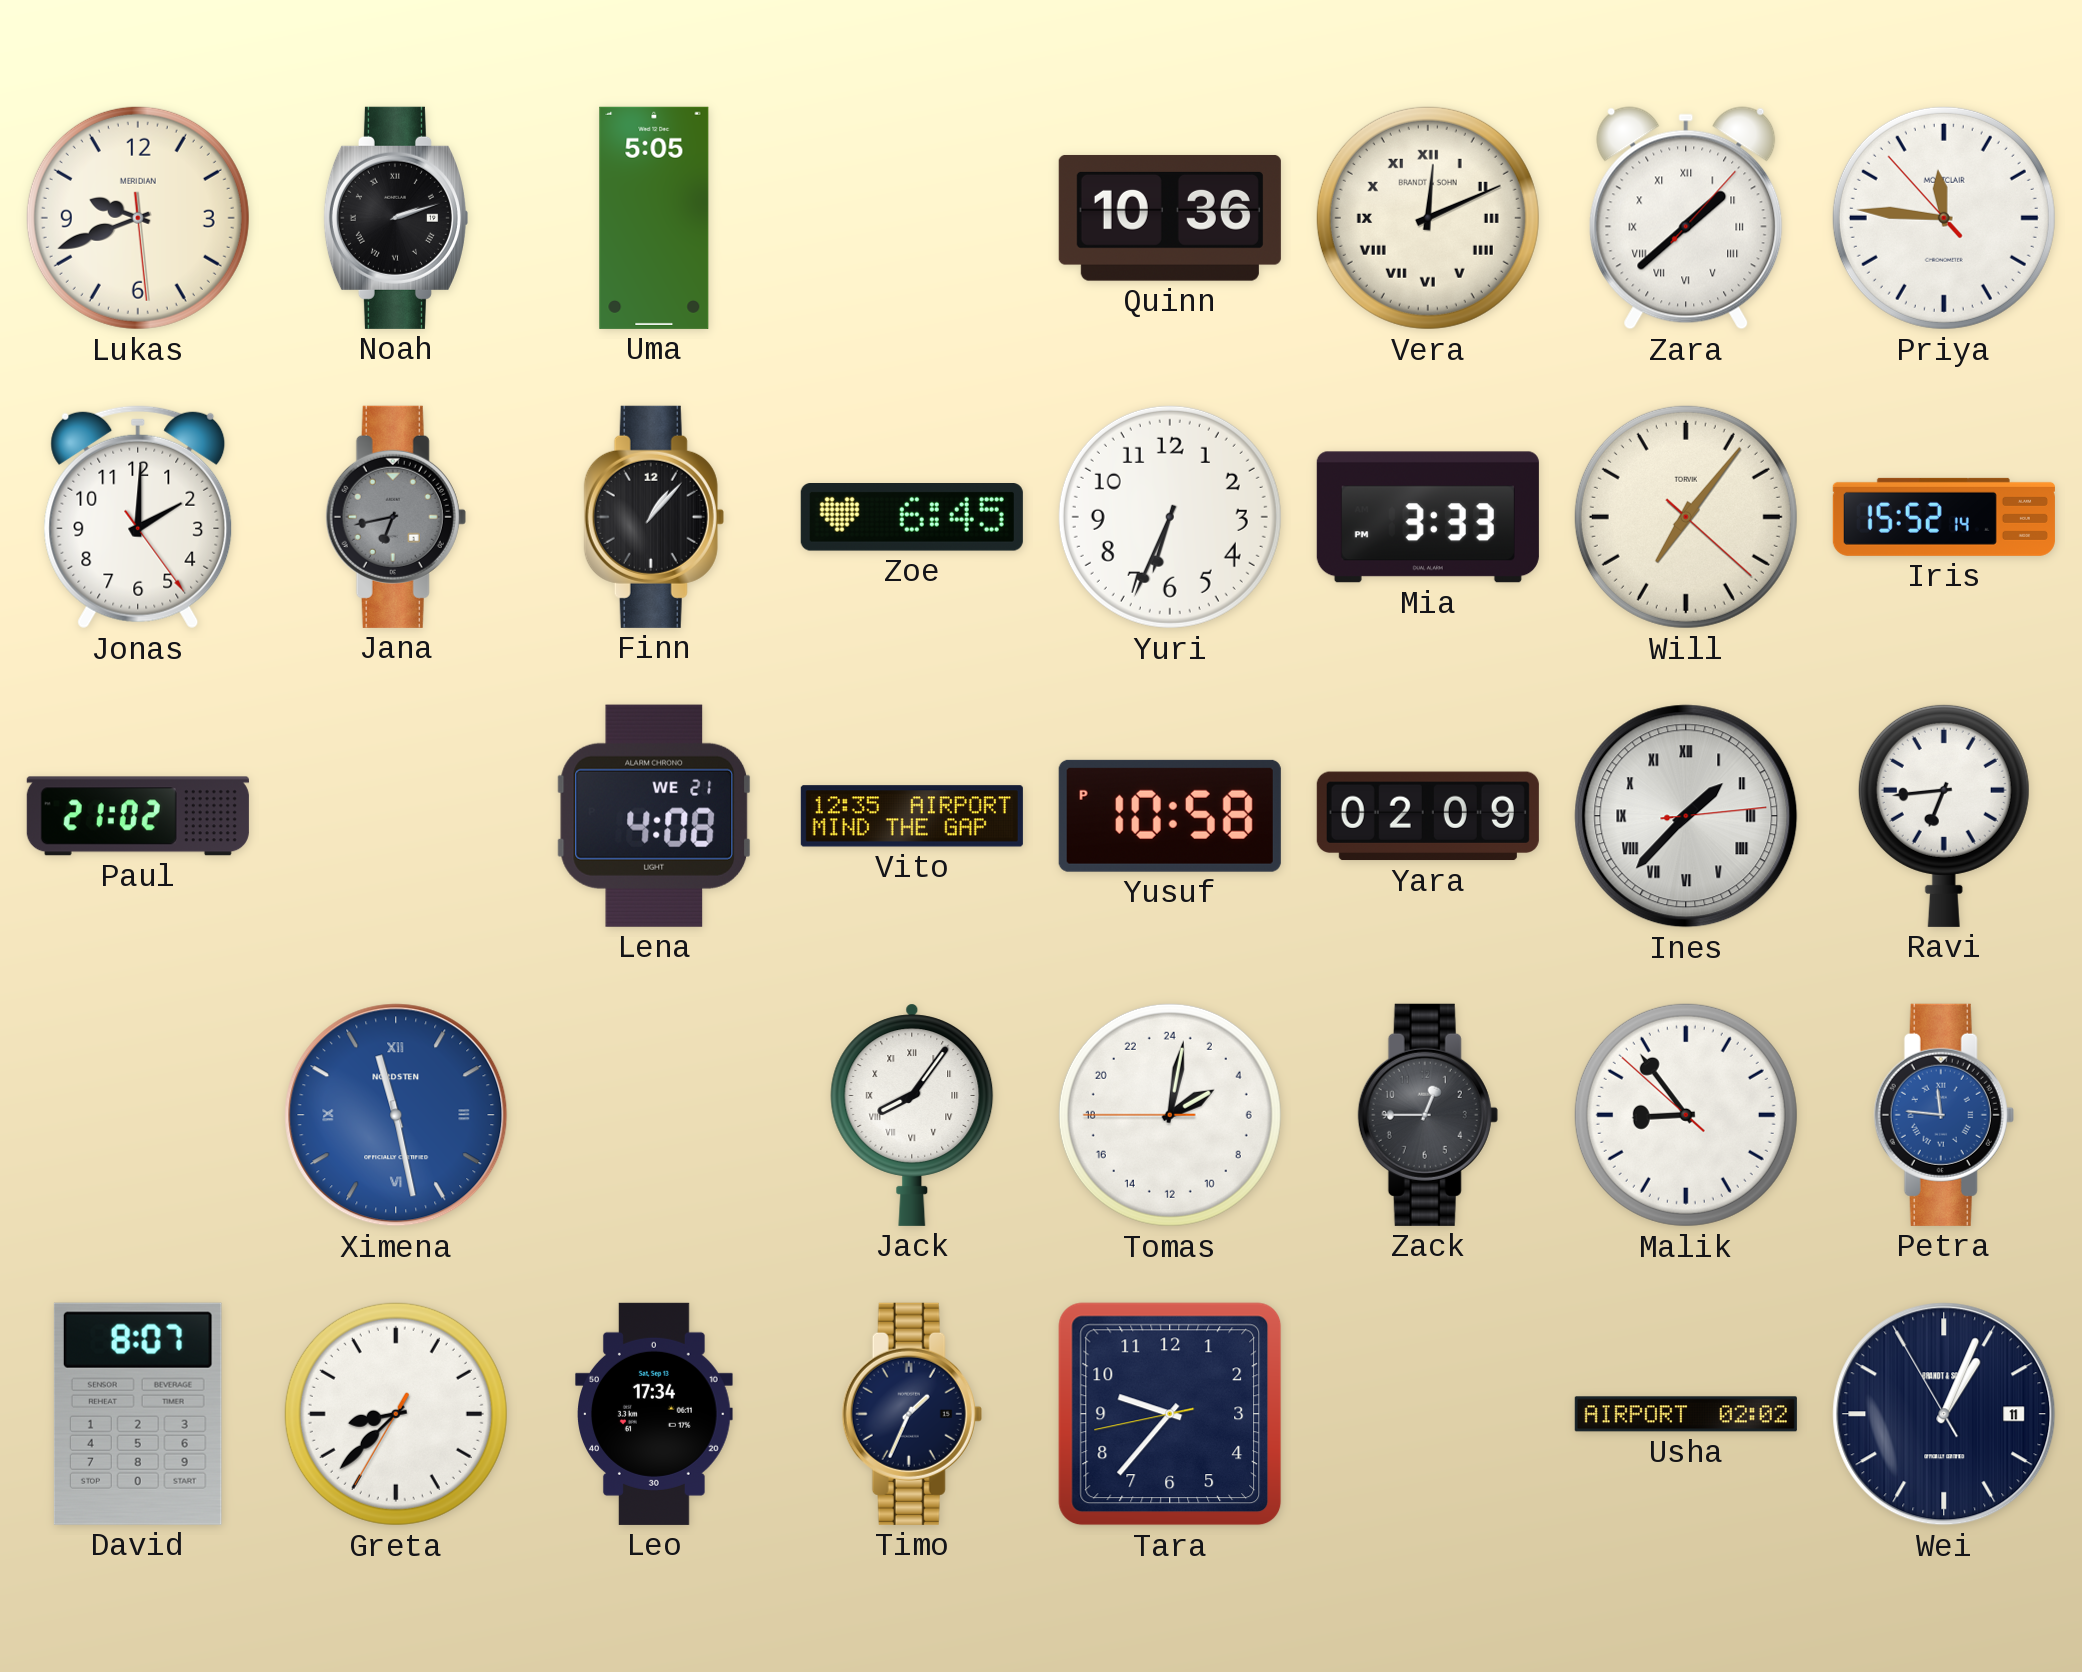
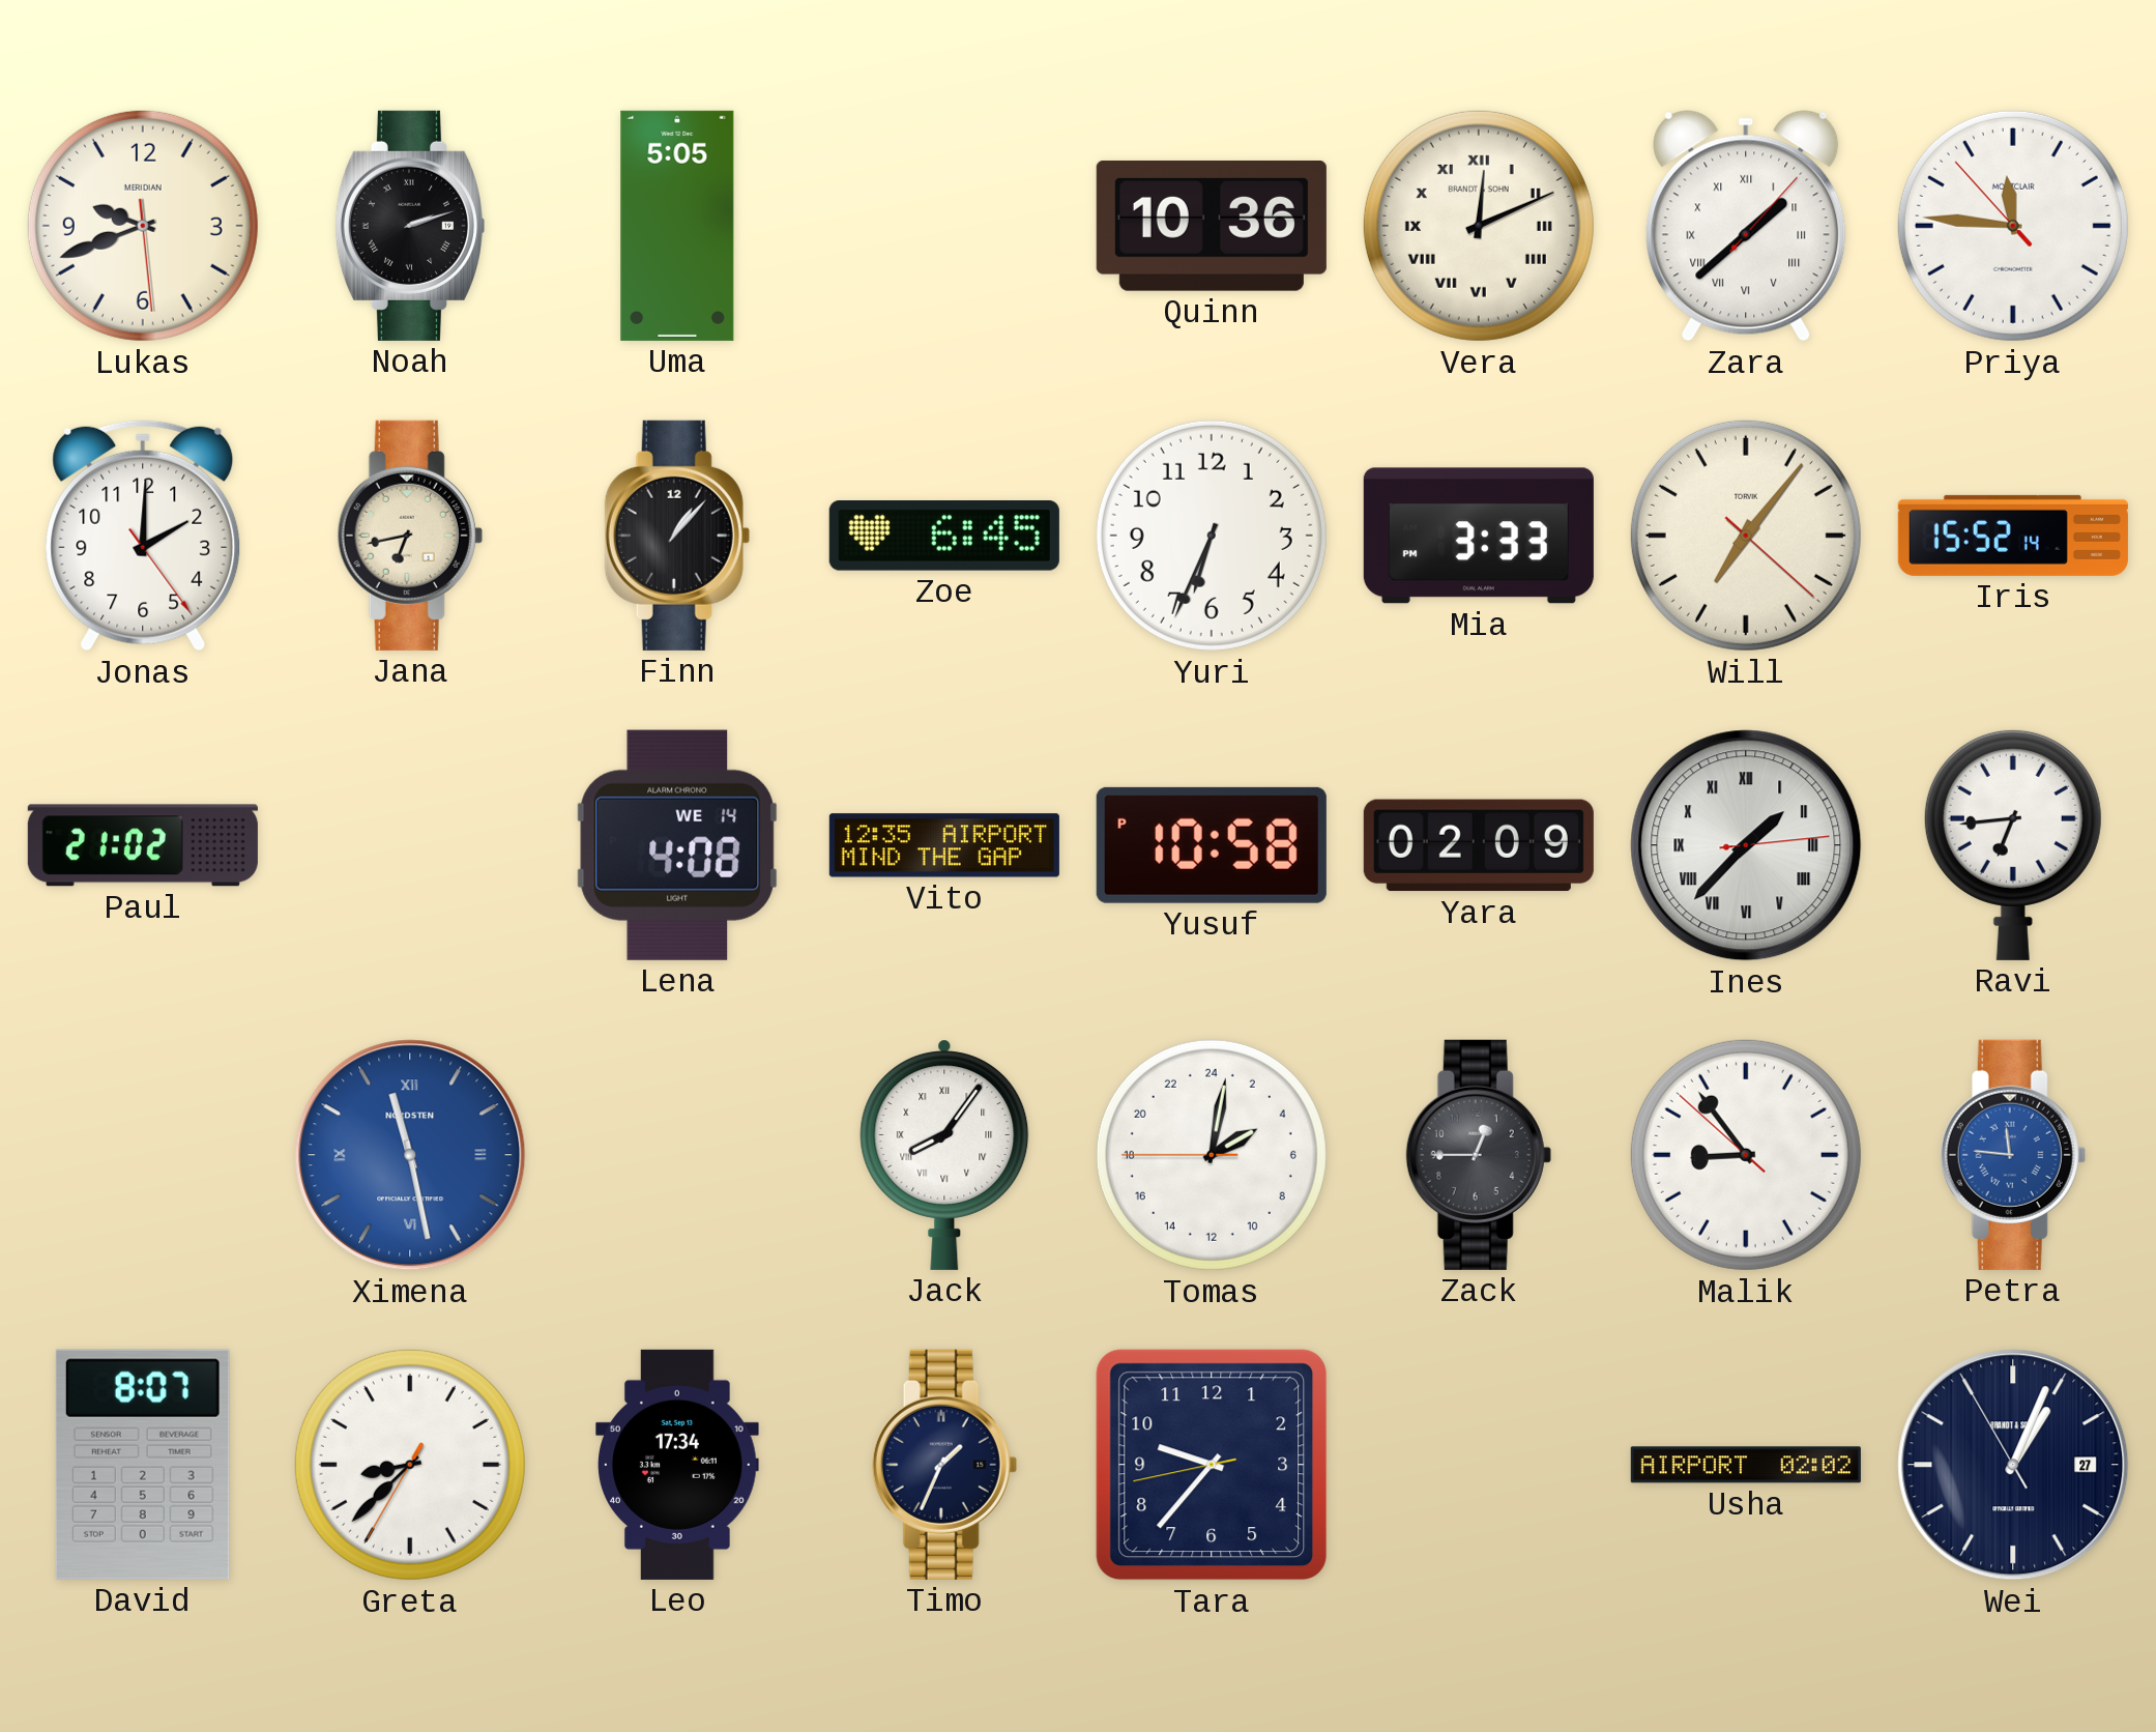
Jana dial: grey -> cream
Lena date: WE 21 -> WE 14
Wei date: 11 -> 27
